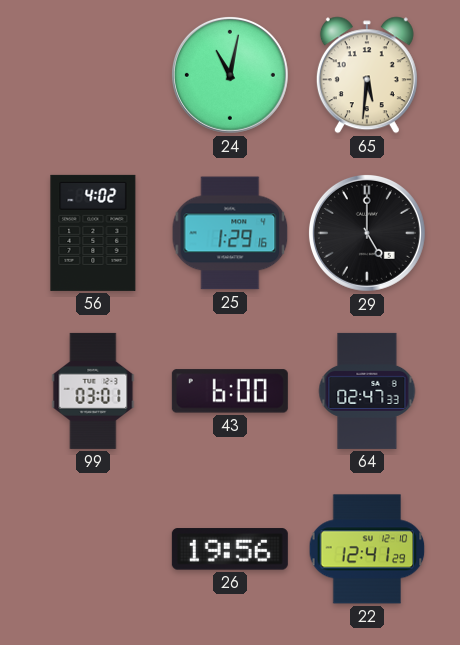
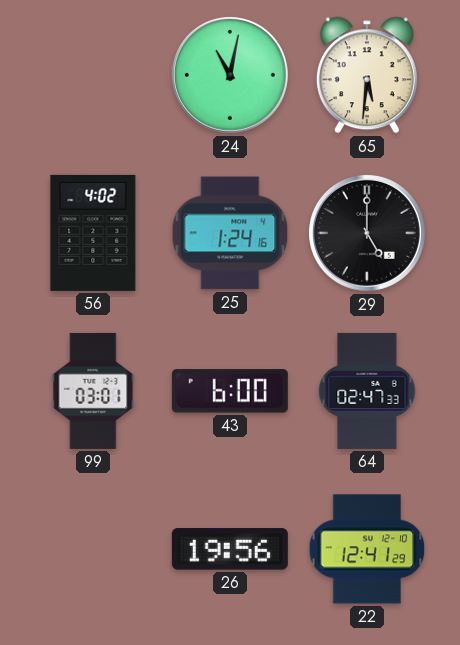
25: 1:29 -> 1:24
